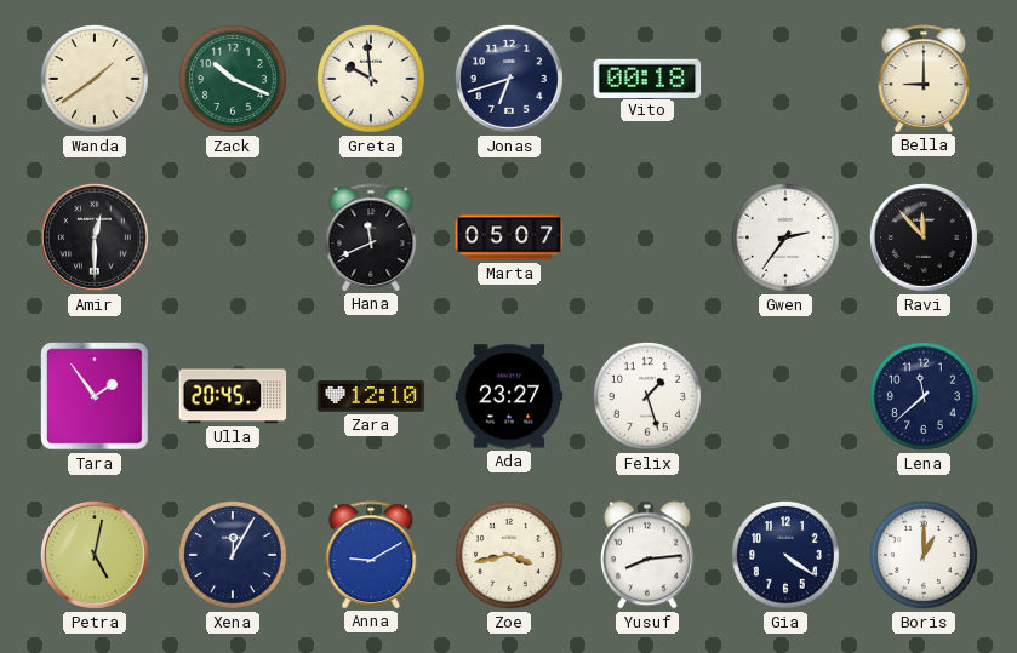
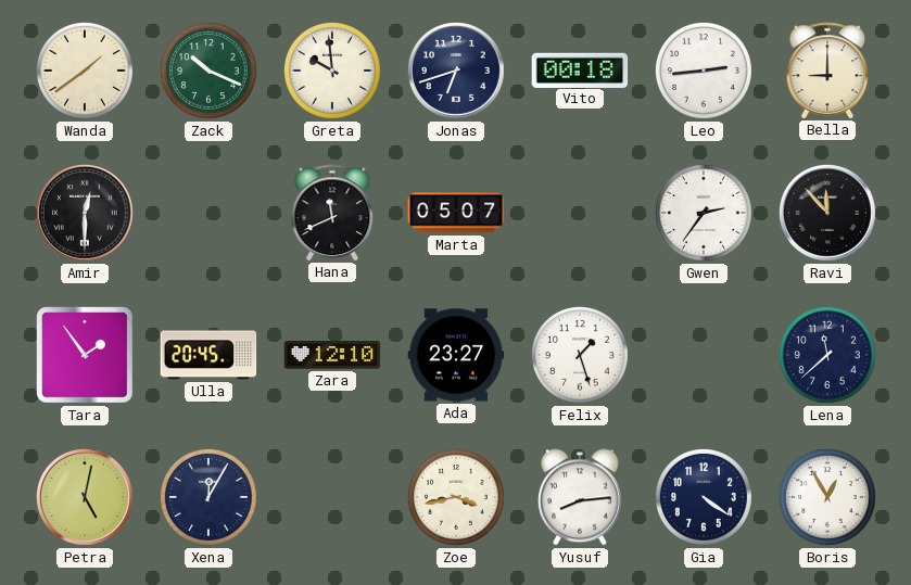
Leo: none -> 2:44
Anna: 9:10 -> none
Boris: 1:00 -> 12:55
